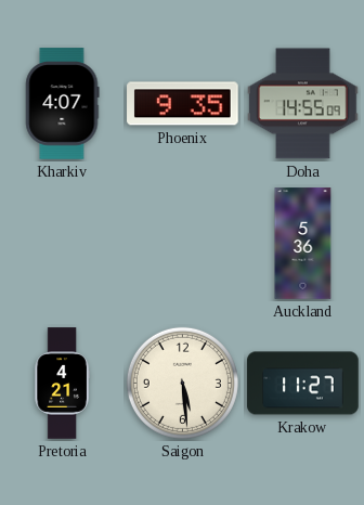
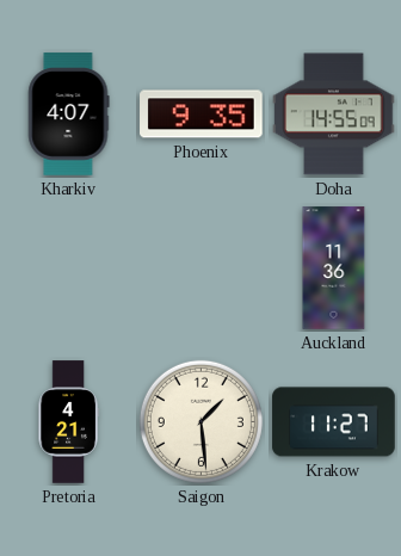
Auckland: 5:36 -> 11:36
Saigon: 5:29 -> 1:29
